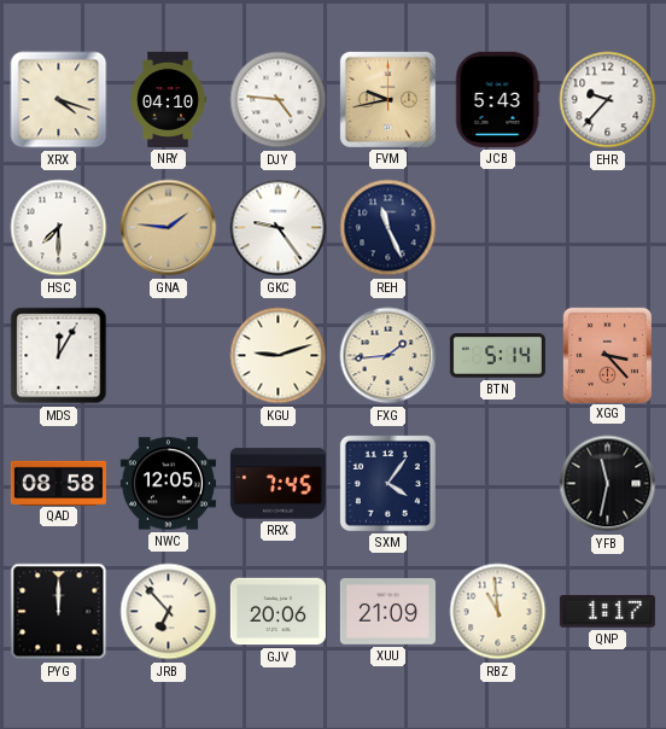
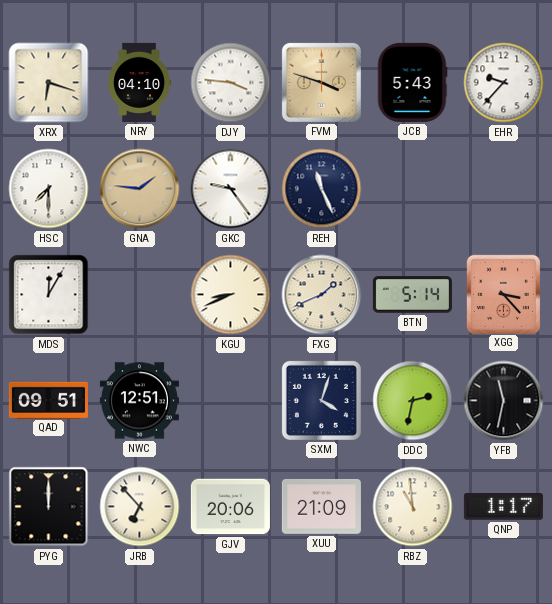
XRX: 4:18 -> 6:18
DJY: 4:46 -> 3:46
FVM: 9:43 -> 3:48
KGU: 9:12 -> 8:41
FXG: 1:44 -> 1:41
QAD: 08:58 -> 09:51
NWC: 12:05 -> 12:51
RRX: 7:45 -> none
SXM: 4:06 -> 4:03
DDC: none -> 2:32
